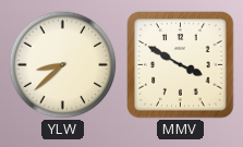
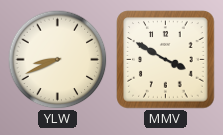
YLW: 8:38 -> 8:41
